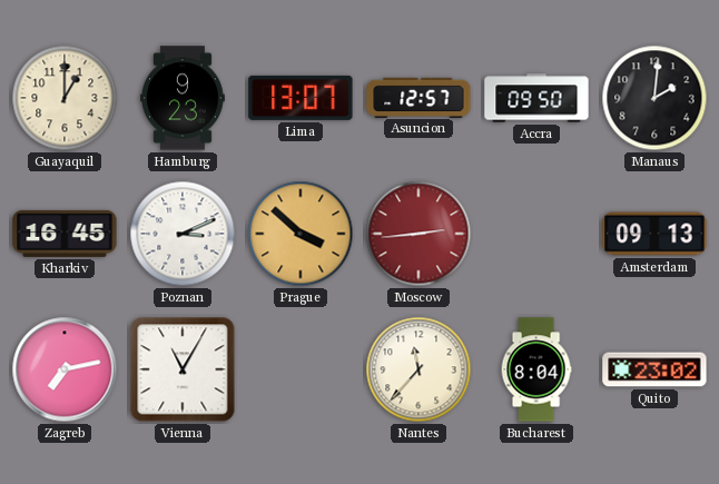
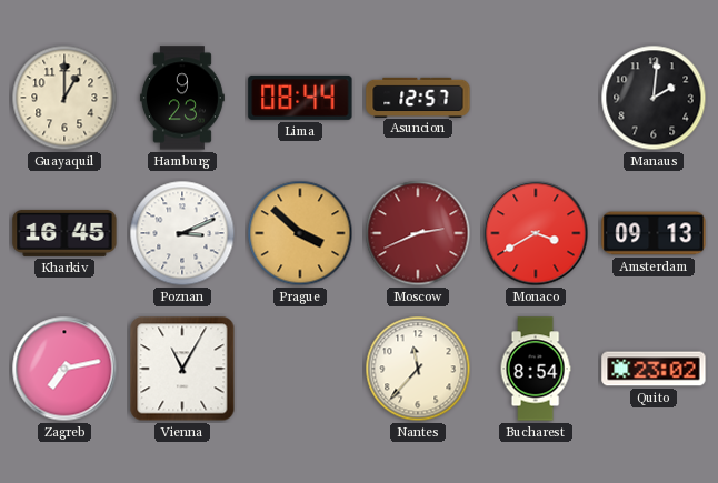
Lima: 13:07 -> 08:44
Accra: 09:50 -> none
Moscow: 2:44 -> 2:41
Monaco: none -> 3:40
Bucharest: 8:04 -> 8:54
